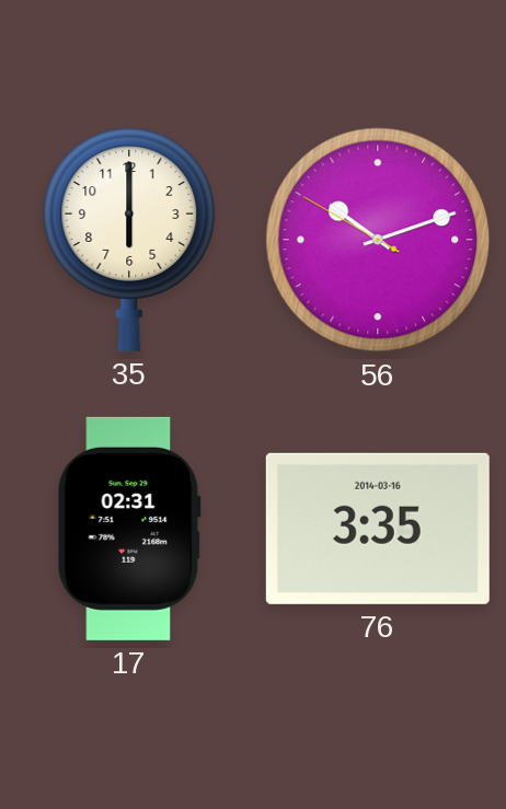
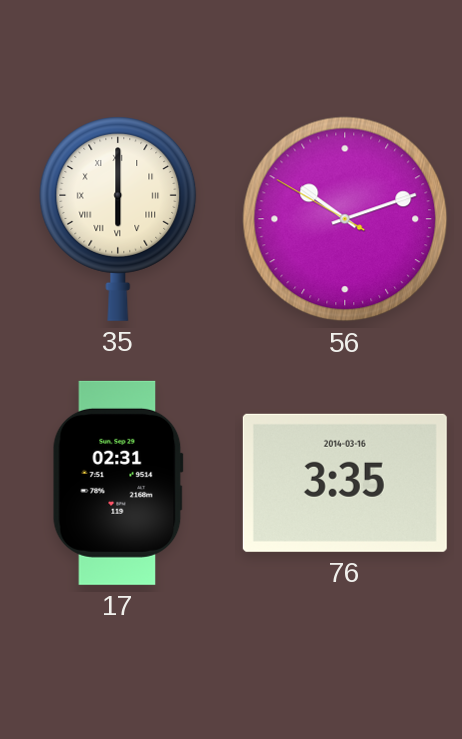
35 numerals: Arabic -> Roman
